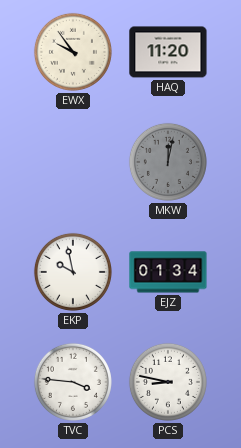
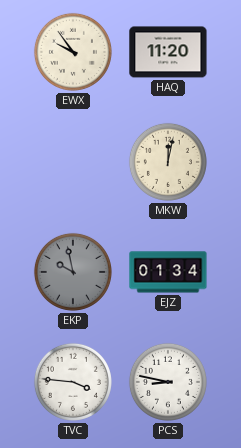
MKW dial: grey -> cream
EKP dial: white -> grey
